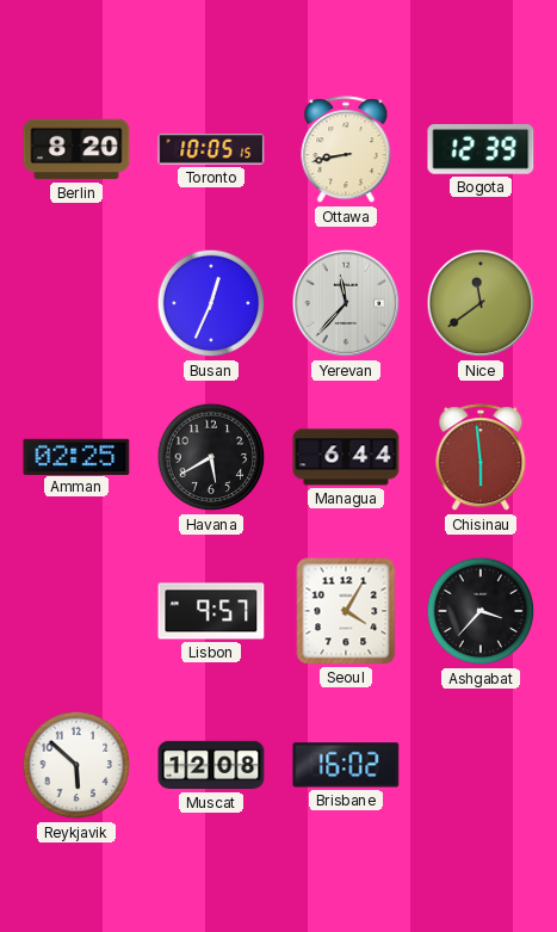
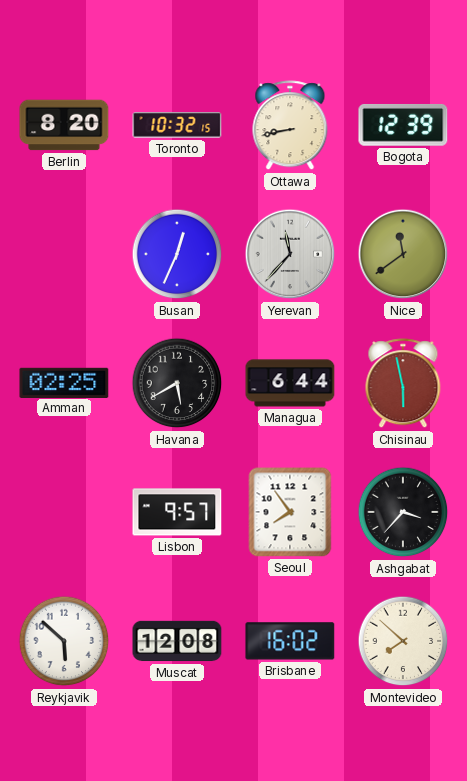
Toronto: 10:05 -> 10:32
Chisinau: 5:59 -> 5:58
Seoul: 4:05 -> 7:54
Montevideo: none -> 7:52
